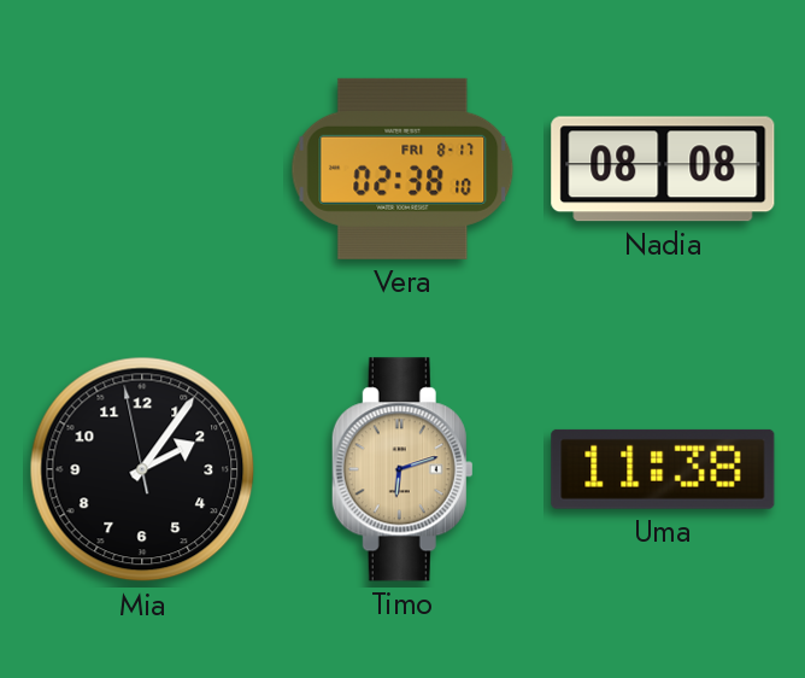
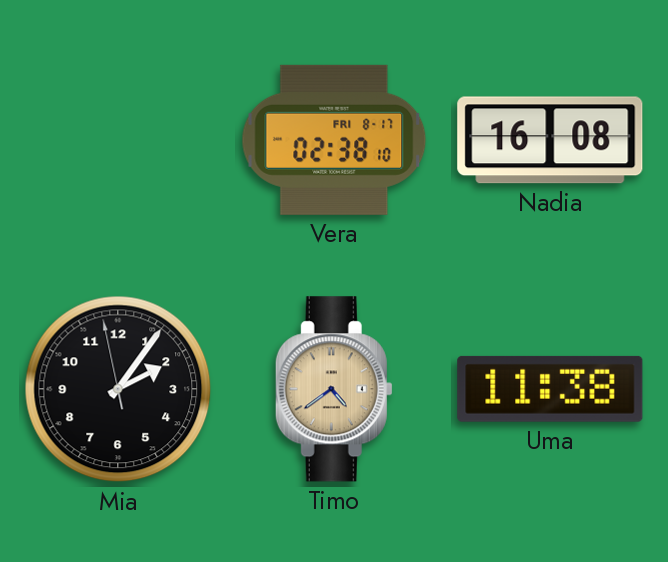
Nadia: 08:08 -> 16:08
Timo: 6:12 -> 4:39
